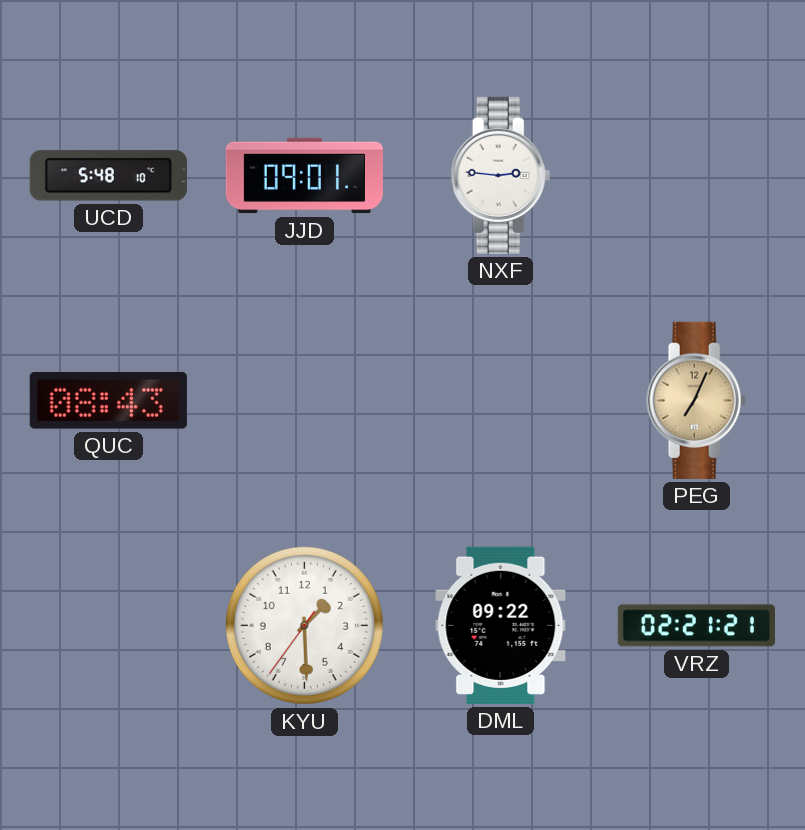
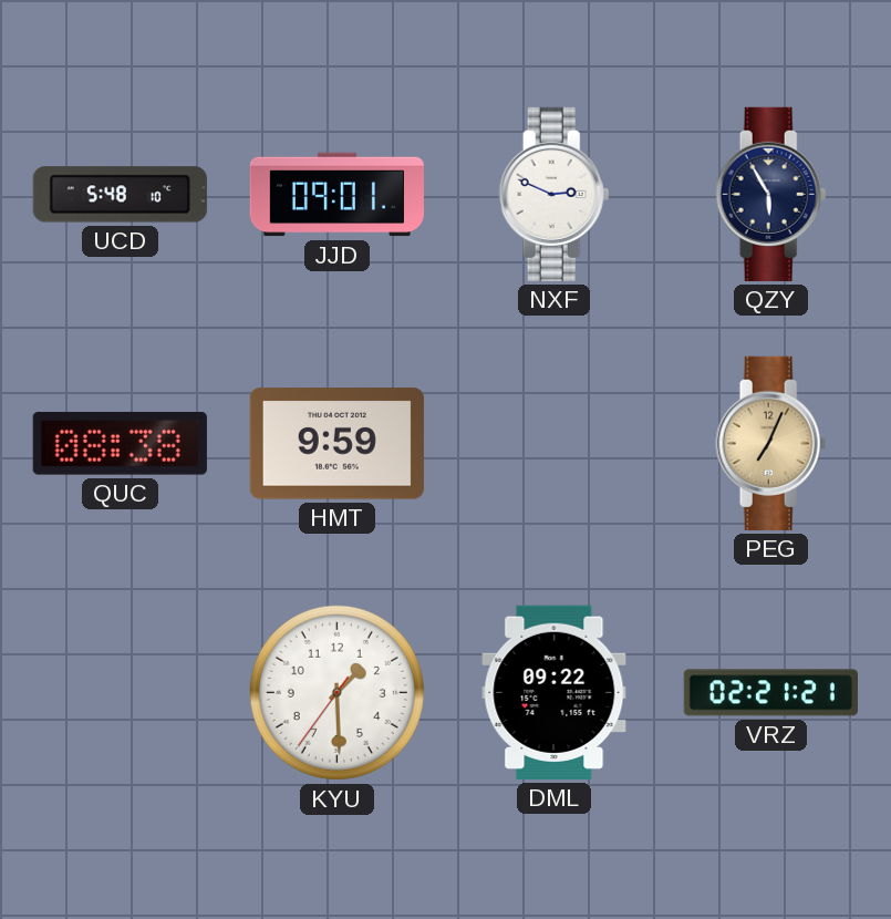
NXF: 2:46 -> 2:49
QZY: none -> 5:55
QUC: 08:43 -> 08:38
HMT: none -> 9:59
